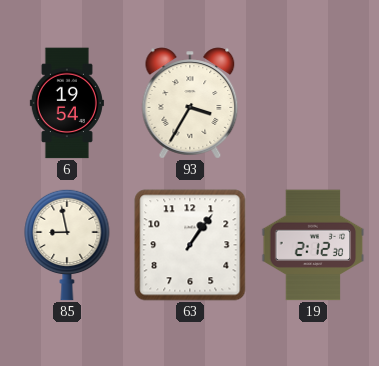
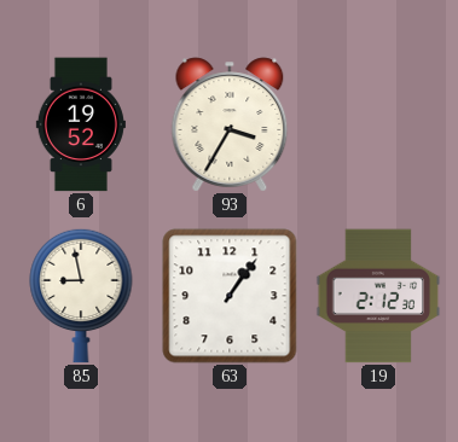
6: 19:54 -> 19:52
